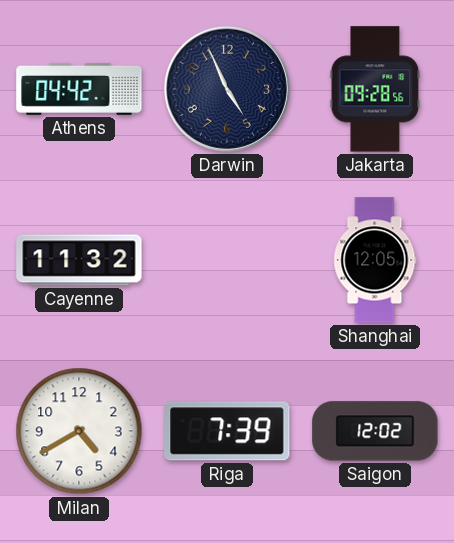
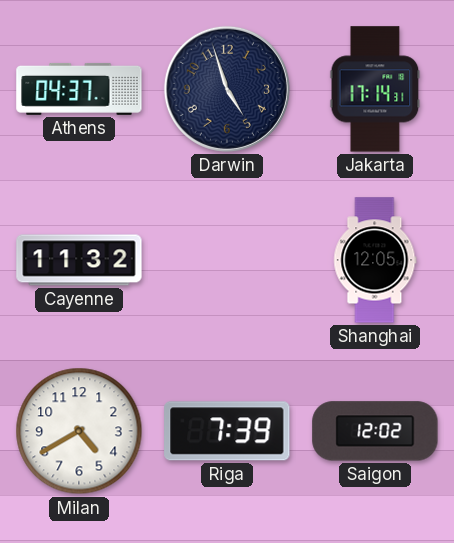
Athens: 04:42 -> 04:37
Darwin: 4:56 -> 4:57
Jakarta: 09:28 -> 17:14
